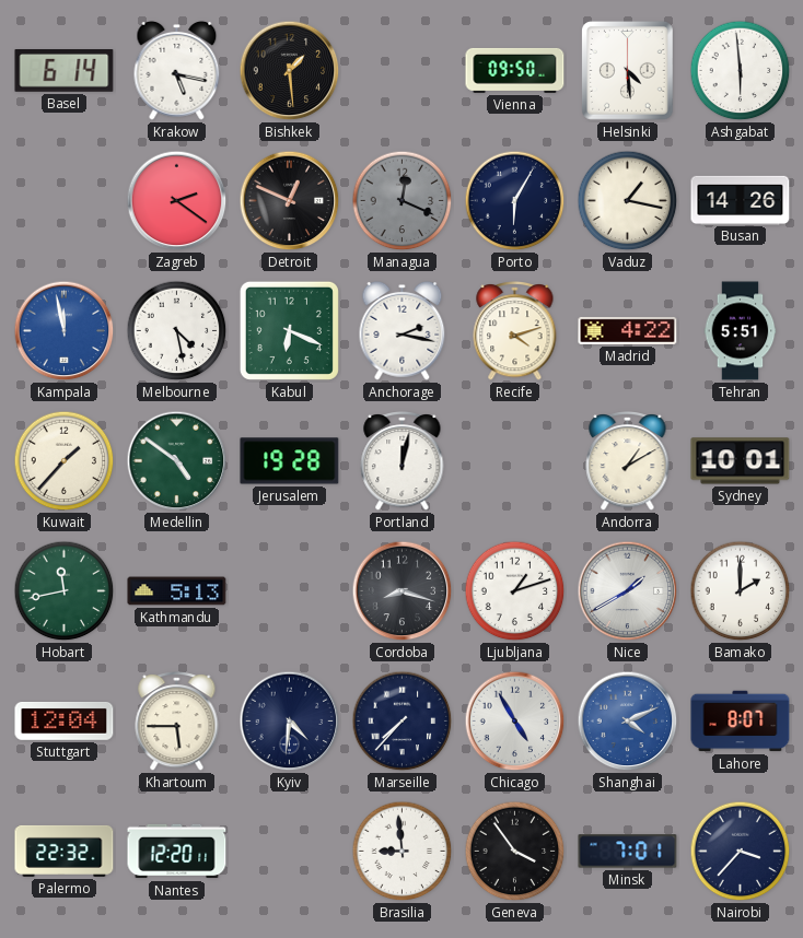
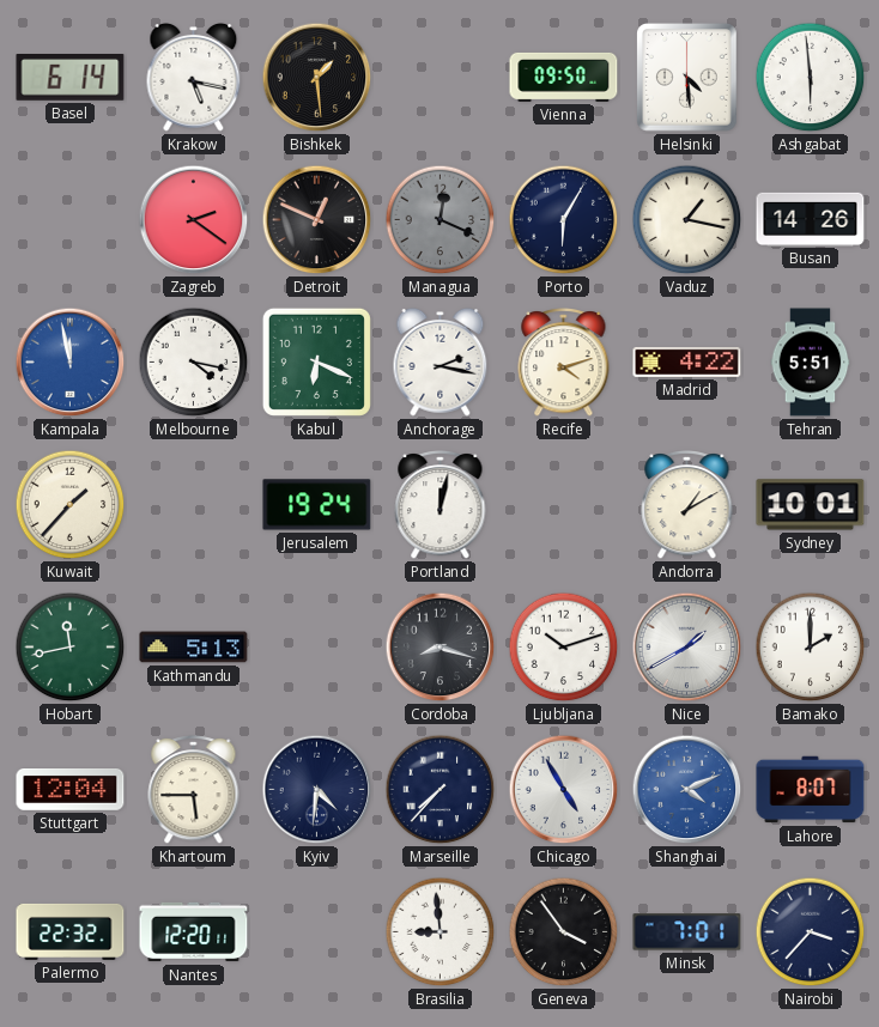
Melbourne: 4:28 -> 4:17
Medellin: 4:51 -> none
Jerusalem: 19:28 -> 19:24
Ljubljana: 1:12 -> 10:12
